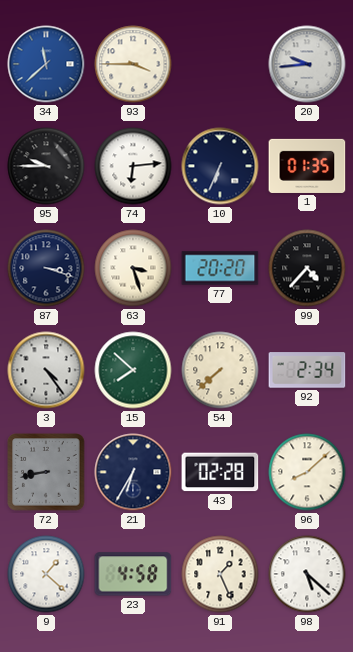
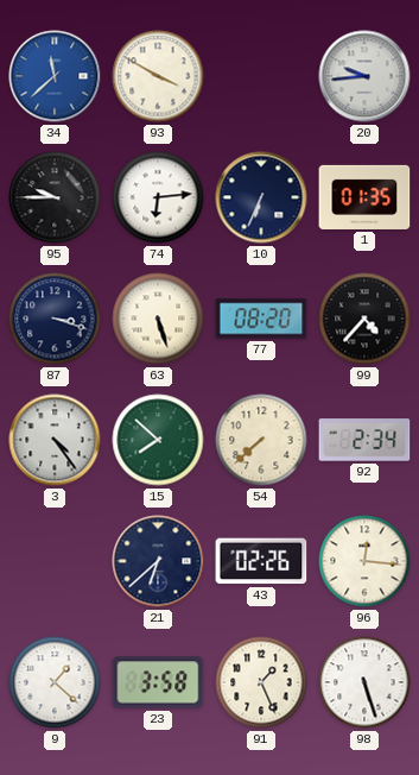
93: 3:45 -> 3:50
63: 3:27 -> 5:27
77: 20:20 -> 08:20
72: 8:43 -> none
21: 6:35 -> 6:38
43: 02:28 -> 02:26
96: 8:08 -> 12:16
23: 4:58 -> 3:58
98: 5:22 -> 5:27
